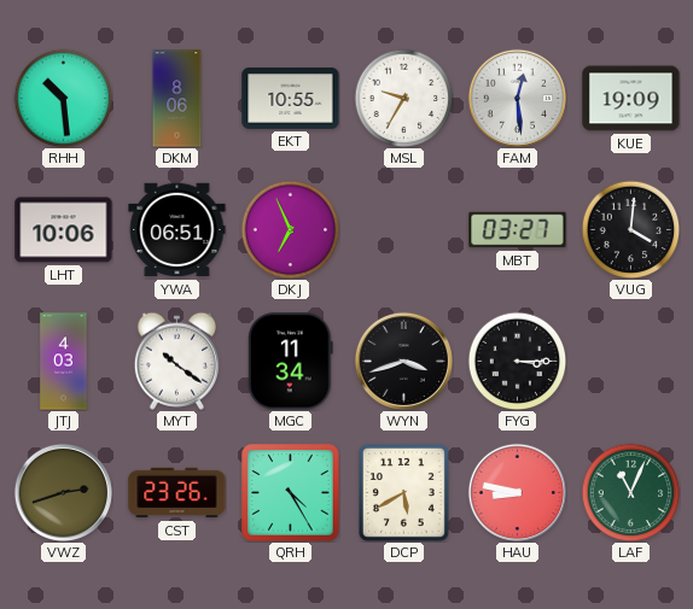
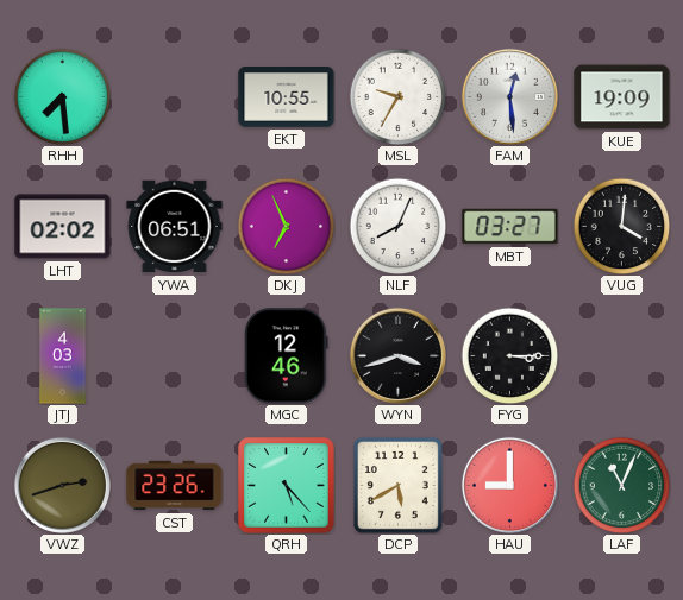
RHH: 10:29 -> 7:29
DKM: 8:06 -> none
LHT: 10:06 -> 02:02
NLF: none -> 8:04
MYT: 10:21 -> none
MGC: 11:34 -> 12:46
QRH: 4:25 -> 5:23
HAU: 8:47 -> 9:00
